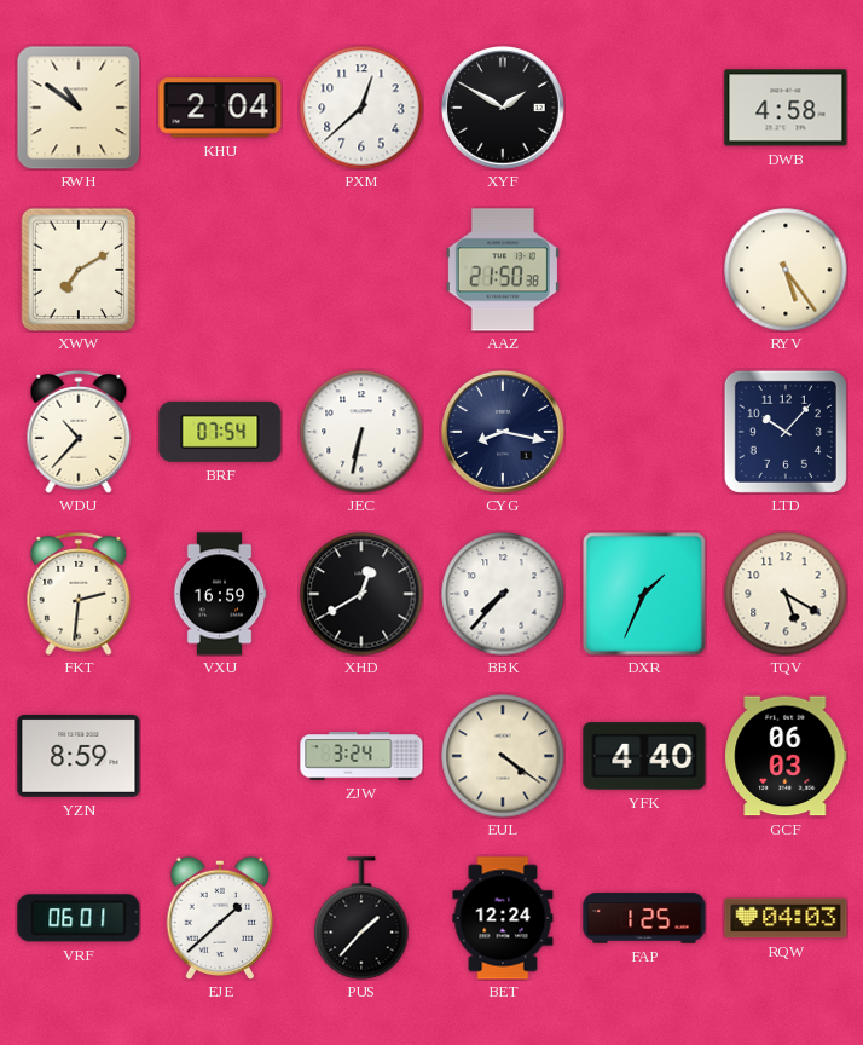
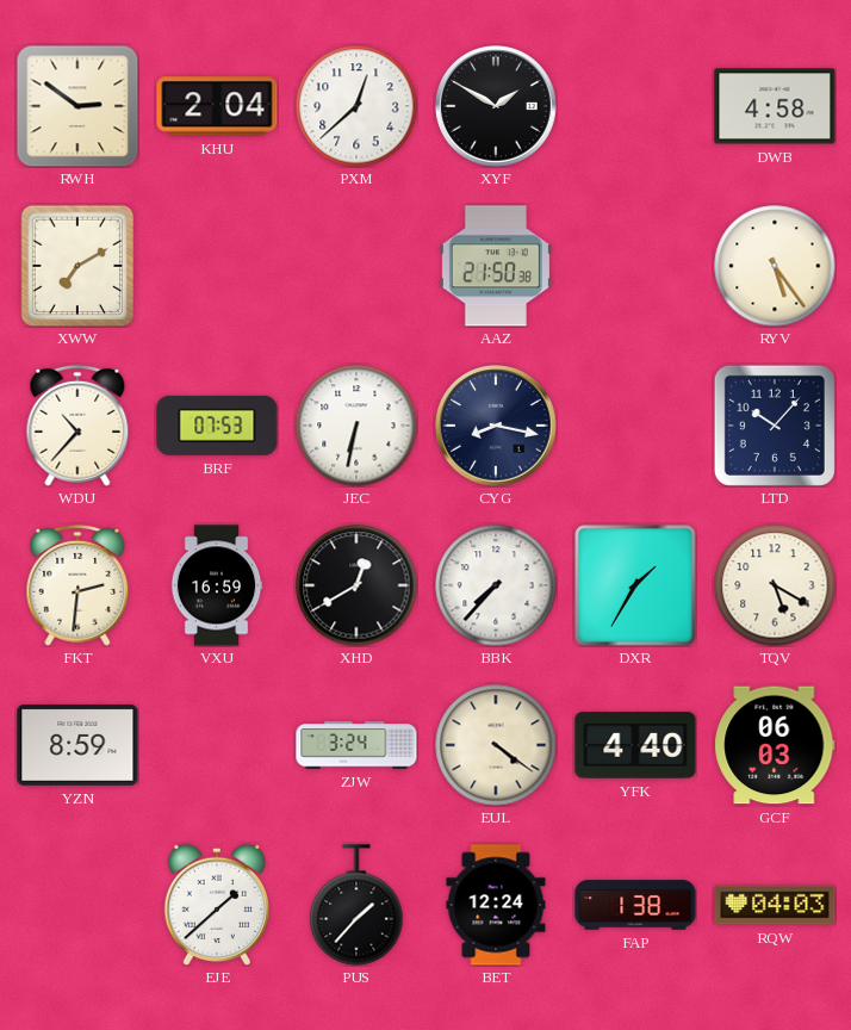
RWH: 10:51 -> 2:51
BRF: 07:54 -> 07:53
DXR: 1:34 -> 1:35
VRF: 06:01 -> none
FAP: 1:25 -> 1:38
